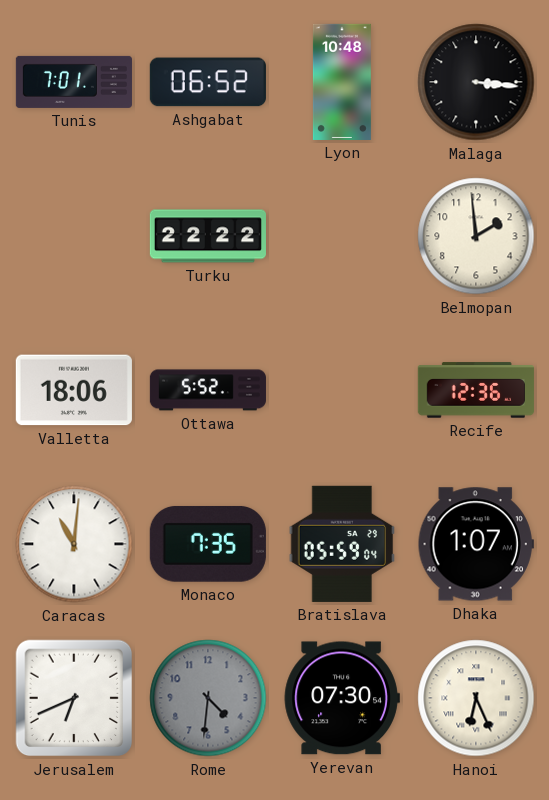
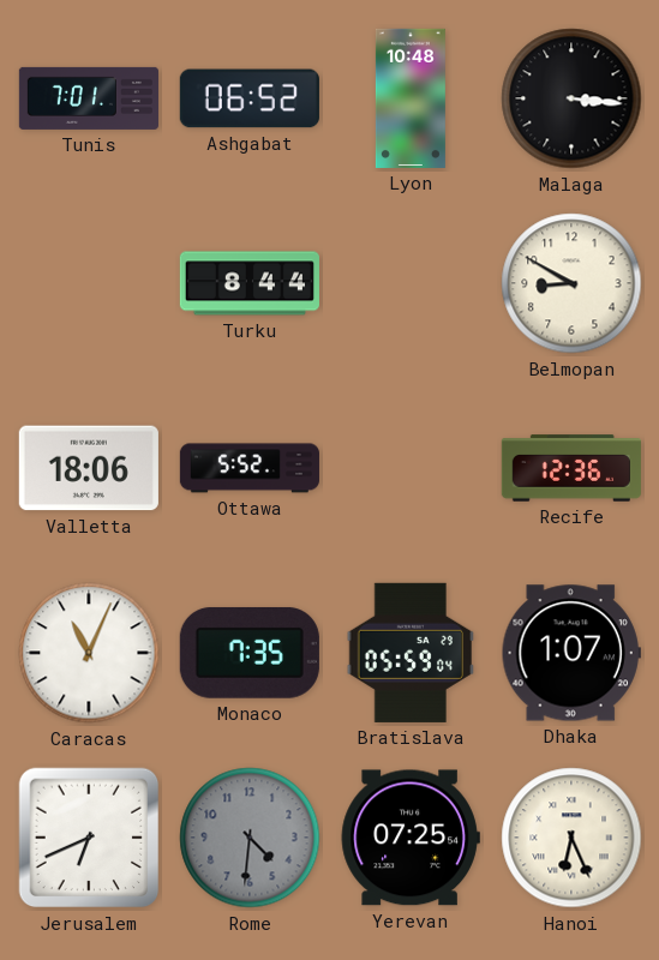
Turku: 22:22 -> 8:44
Belmopan: 1:59 -> 8:50
Caracas: 11:01 -> 11:04
Yerevan: 07:30 -> 07:25
